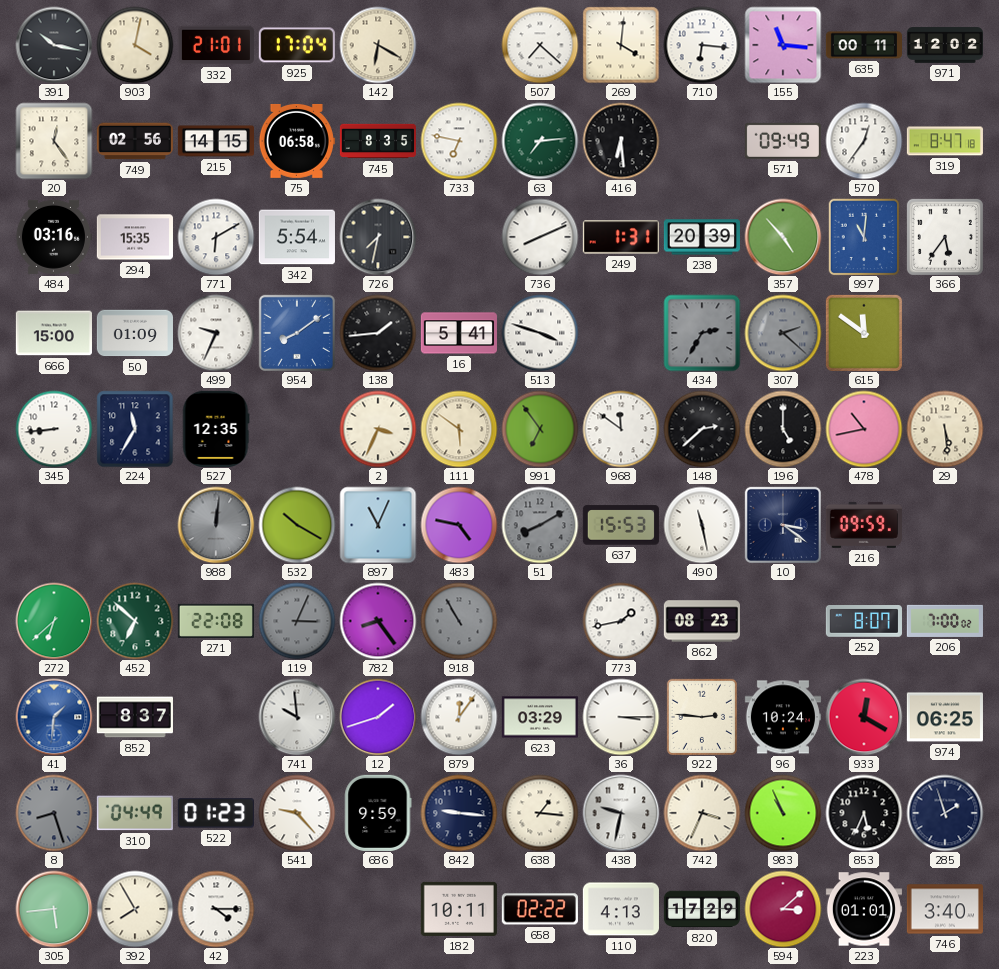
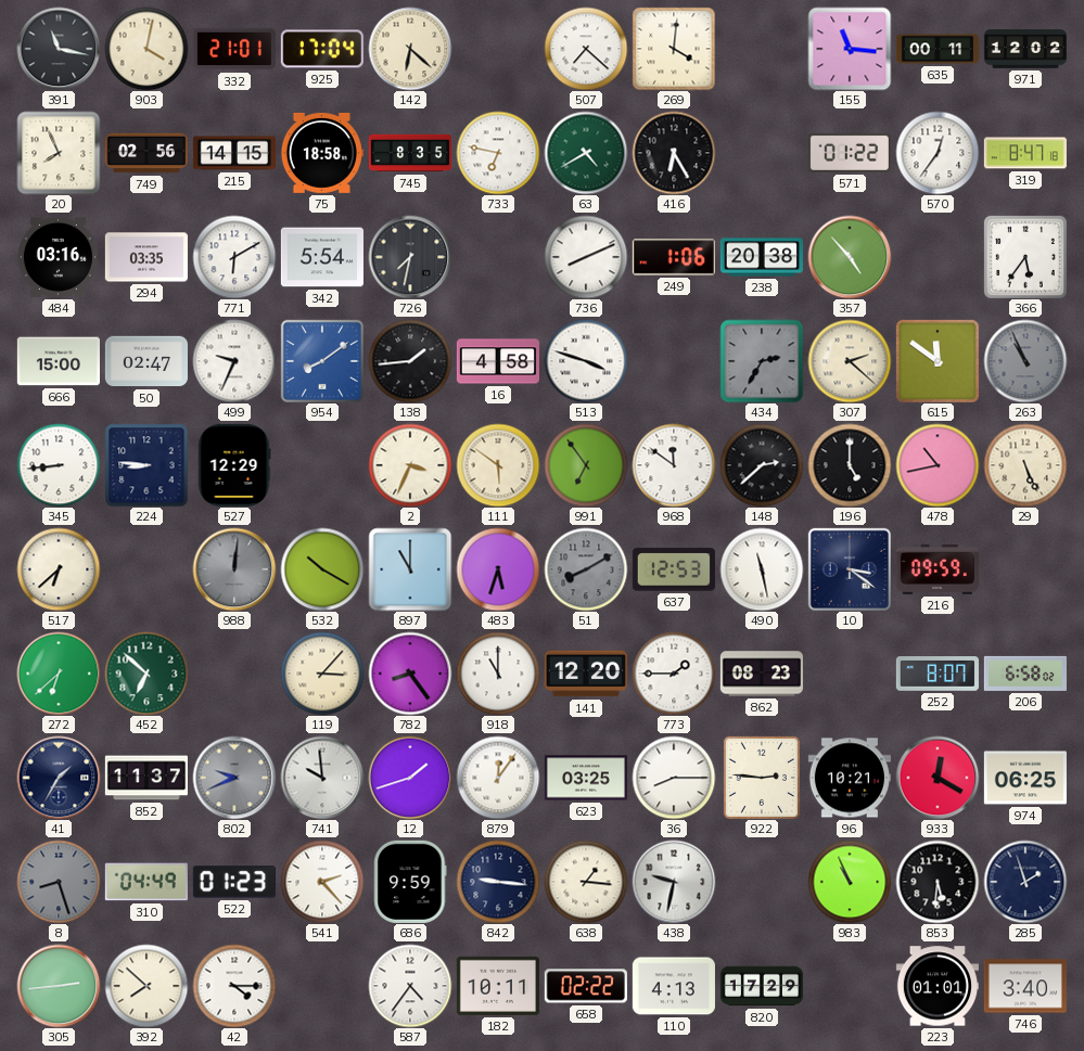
391: 10:17 -> 11:17
142: 6:20 -> 6:22
710: 6:16 -> none
20: 12:24 -> 7:56
75: 06:58 -> 18:58
63: 7:14 -> 4:40
416: 6:29 -> 6:25
571: 09:49 -> 01:22
294: 15:35 -> 03:35
249: 1:31 -> 1:06
238: 20:39 -> 20:38
997: 11:01 -> none
50: 01:09 -> 02:47
16: 5:41 -> 4:58
307 dial: grey -> cream
263: none -> 10:56
224: 11:35 -> 8:46
527: 12:35 -> 12:29
29: 5:29 -> 5:26
517: none -> 6:38
897: 11:04 -> 11:00
483: 4:47 -> 5:33
637: 15:53 -> 12:53
271: 22:08 -> none
119: 3:04 -> 3:07
119 dial: grey -> cream
918: 10:55 -> 11:00
918 dial: grey -> white
141: none -> 12:20
773: 1:43 -> 1:45
206: 7:00 -> 6:58
41: 1:31 -> 1:35
41 dial: blue -> navy
852: 8:37 -> 11:37
802: none -> 9:41
623: 03:29 -> 03:25
36: 3:15 -> 8:15
96: 10:24 -> 10:21
541: 9:23 -> 2:23
742: 3:34 -> none
853: 5:34 -> 5:31
305: 5:44 -> 2:44
392: 7:55 -> 7:52
587: none -> 4:36
594: 3:08 -> none
